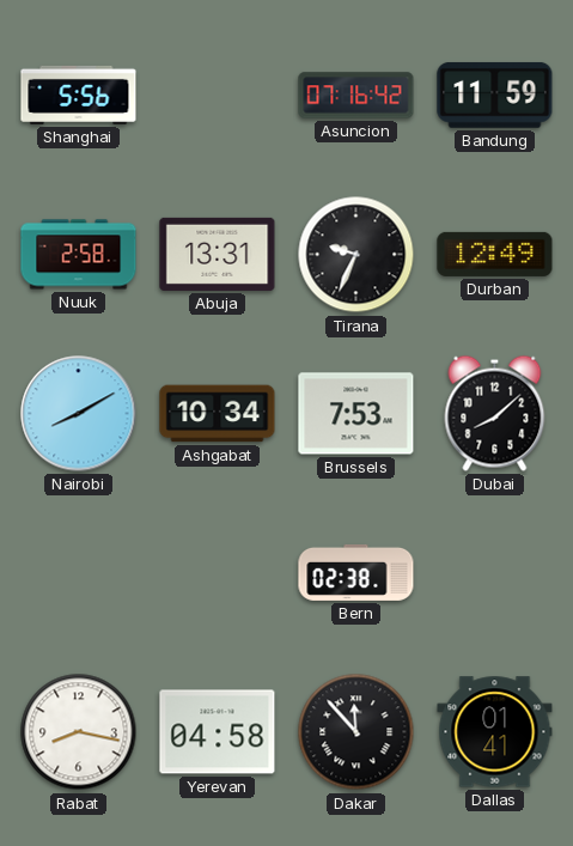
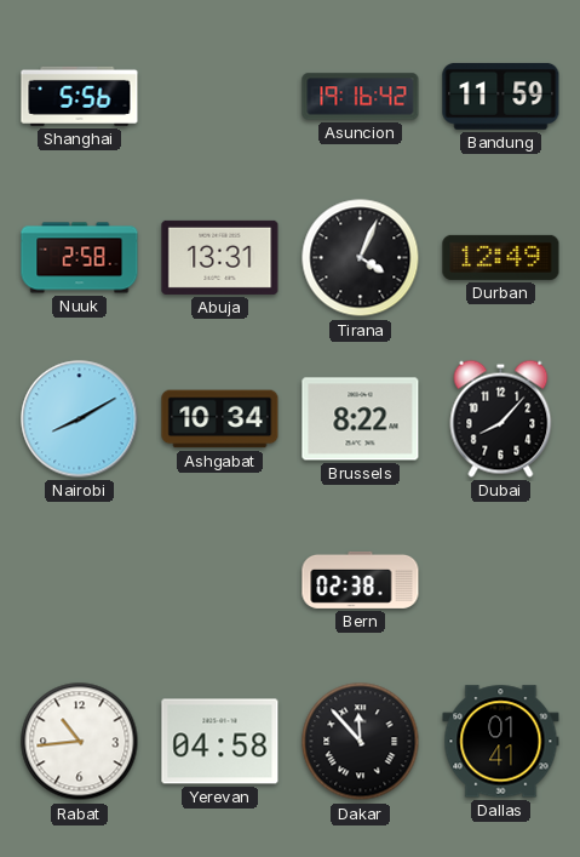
Asuncion: 07:16 -> 19:16
Tirana: 9:34 -> 4:04
Brussels: 7:53 -> 8:22
Dubai: 8:08 -> 8:07
Rabat: 8:17 -> 10:44
